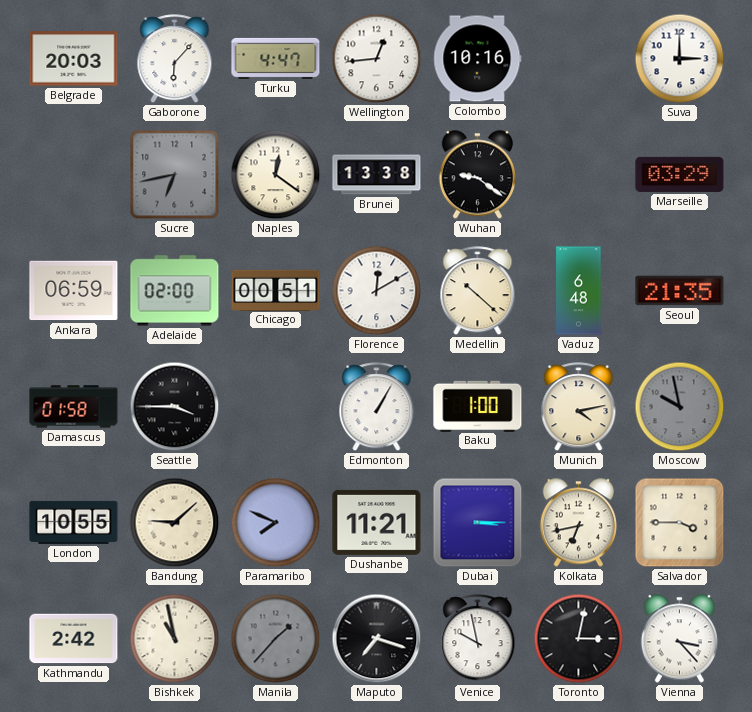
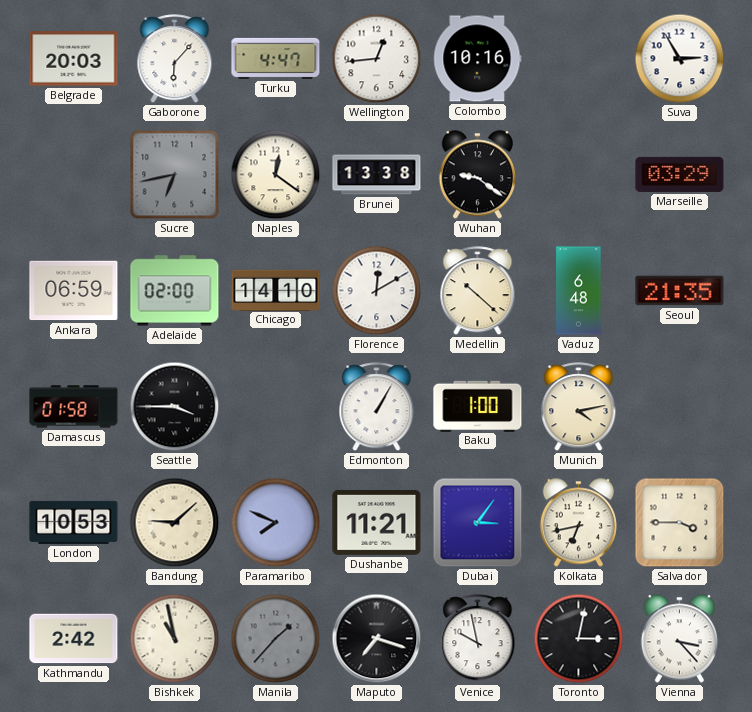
Suva: 3:00 -> 2:55
Chicago: 00:51 -> 14:10
Moscow: 9:58 -> none
London: 10:55 -> 10:53
Dubai: 3:15 -> 3:06
